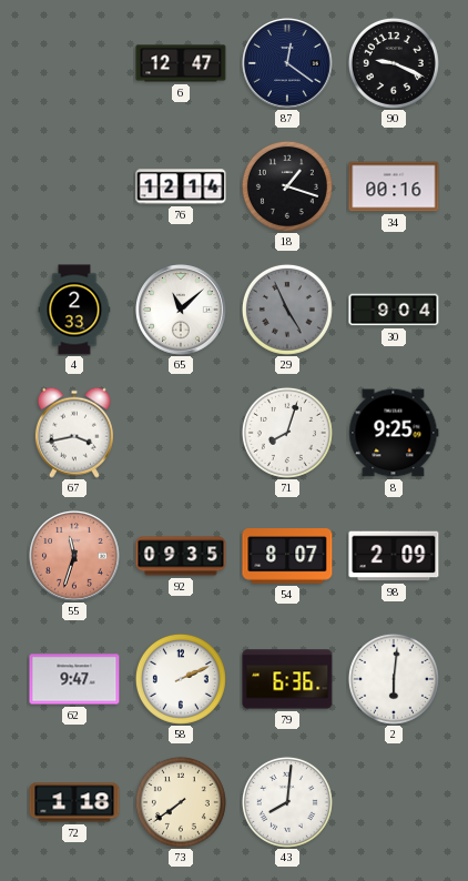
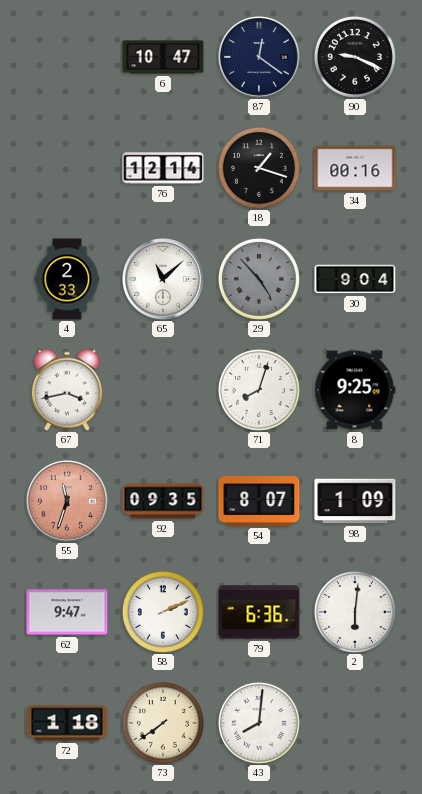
6: 12:47 -> 10:47
29: 4:56 -> 4:53
98: 2:09 -> 1:09
